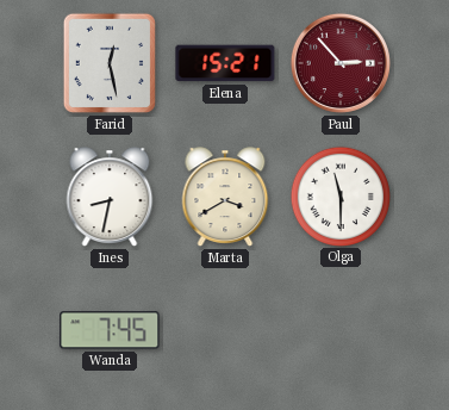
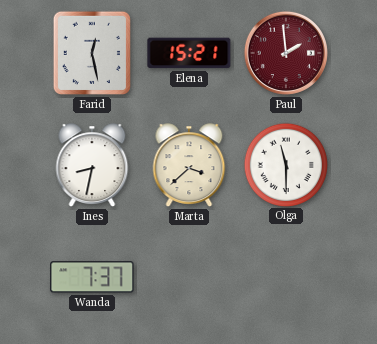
Paul: 2:53 -> 1:59
Marta: 3:40 -> 3:38
Wanda: 7:45 -> 7:37
